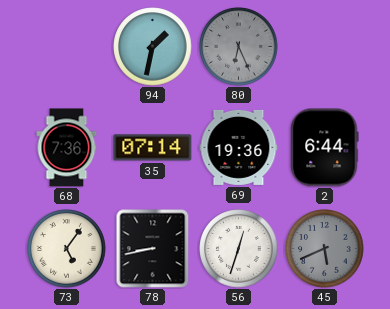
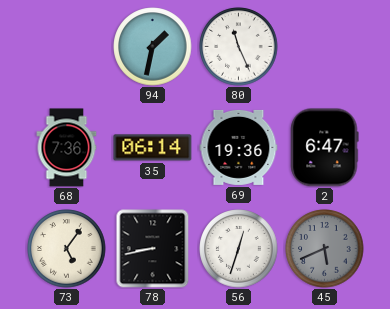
80: 6:26 -> 11:26
80 dial: grey -> white
35: 07:14 -> 06:14
2: 6:44 -> 6:47
